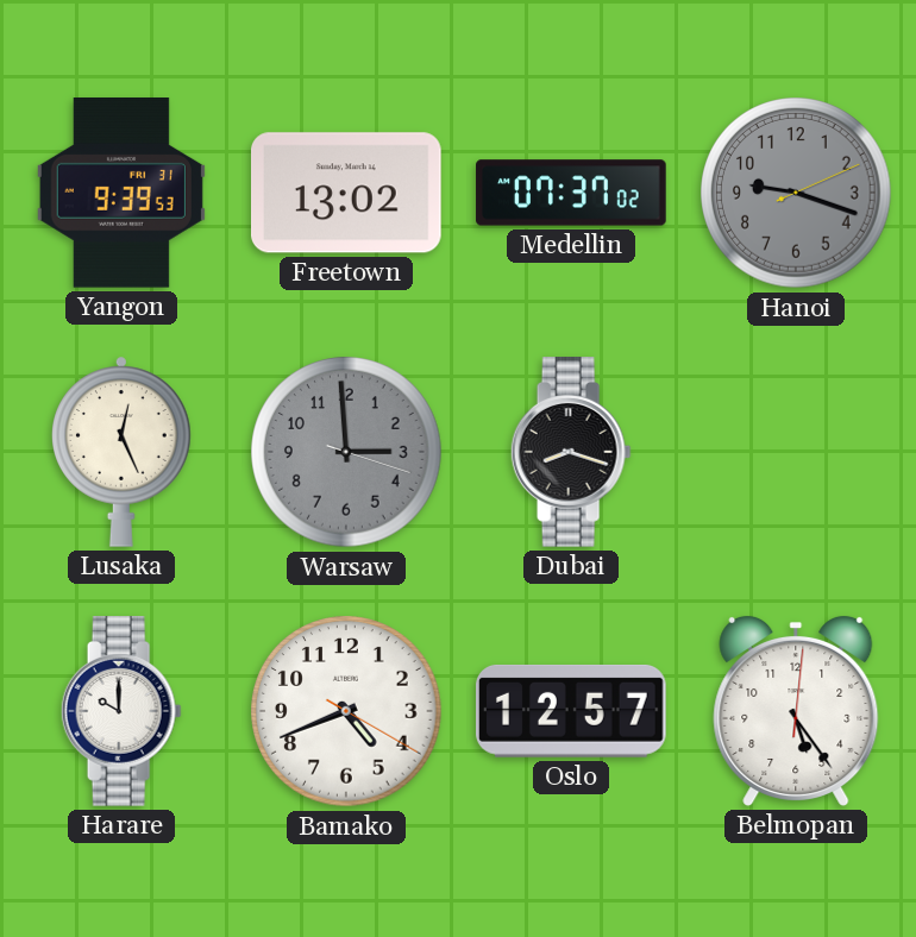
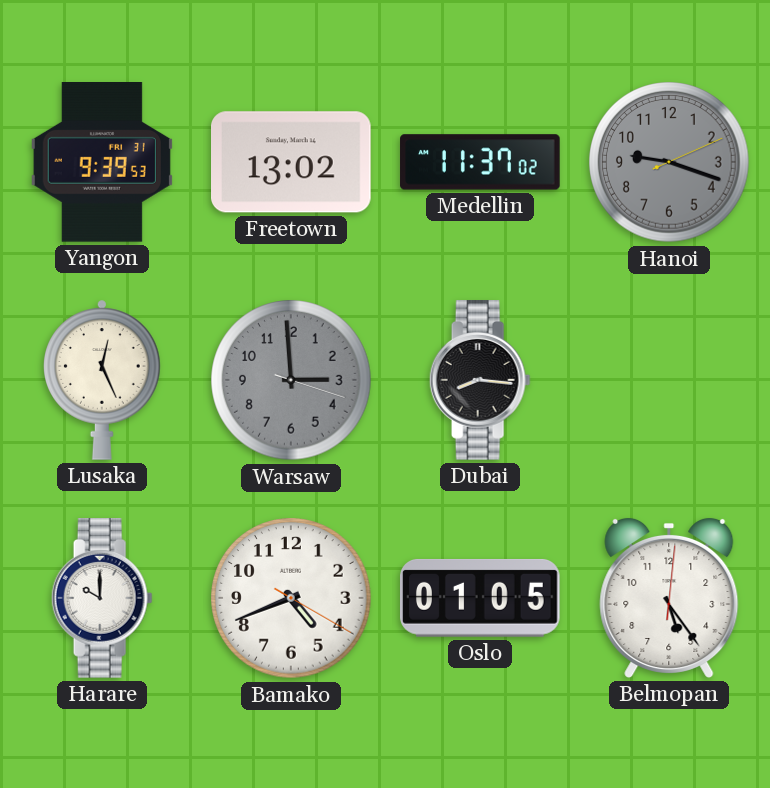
Medellin: 07:37 -> 11:37
Dubai: 8:18 -> 8:16
Oslo: 12:57 -> 01:05
